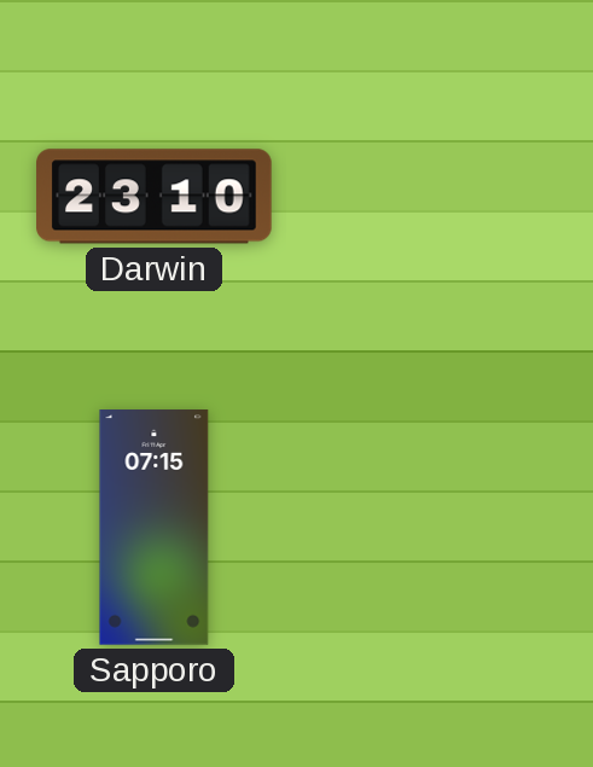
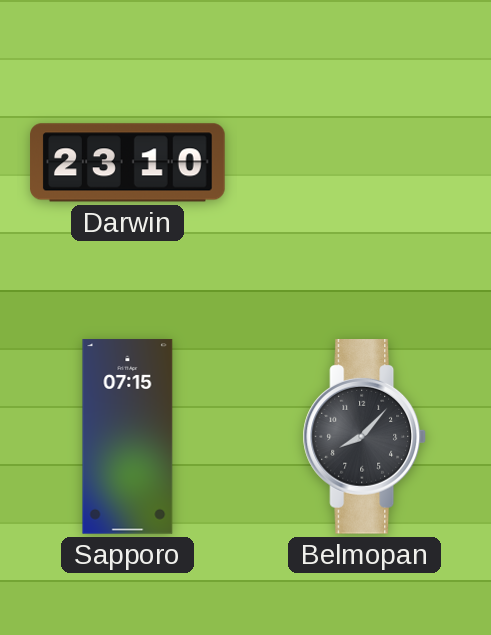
Belmopan: none -> 8:07
